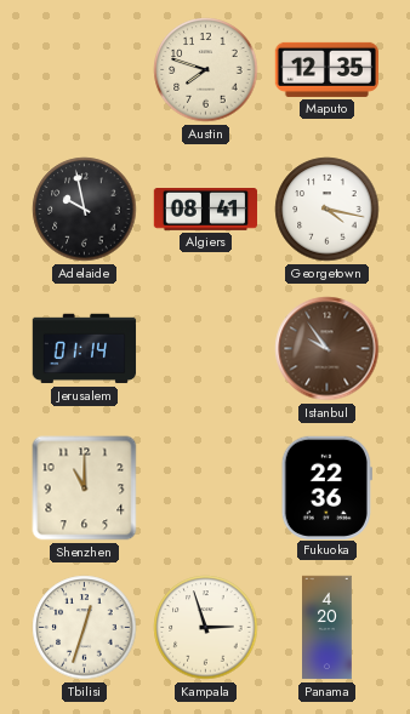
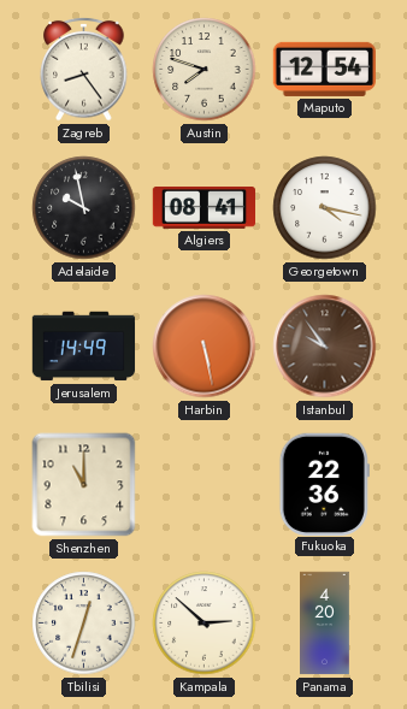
Zagreb: none -> 8:24
Maputo: 12:35 -> 12:54
Jerusalem: 01:14 -> 14:49
Harbin: none -> 5:28
Kampala: 2:57 -> 2:52
